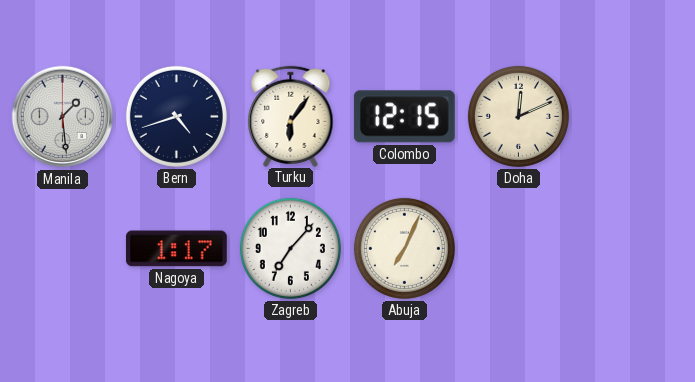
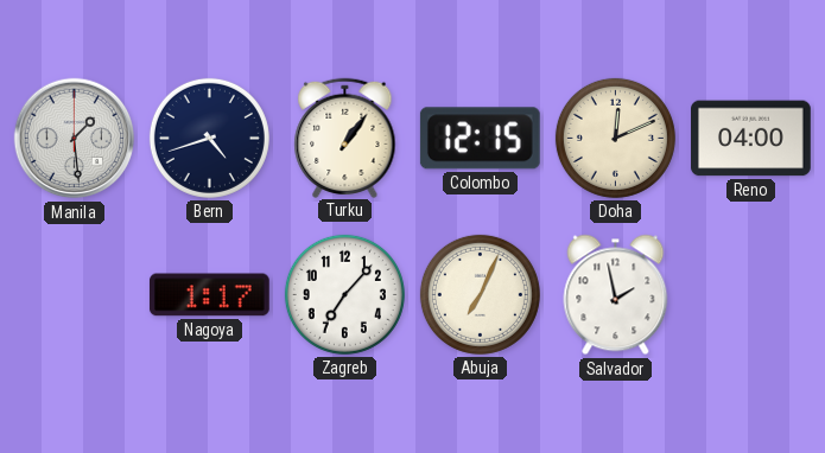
Turku: 6:06 -> 1:06
Reno: none -> 04:00
Salvador: none -> 1:58
